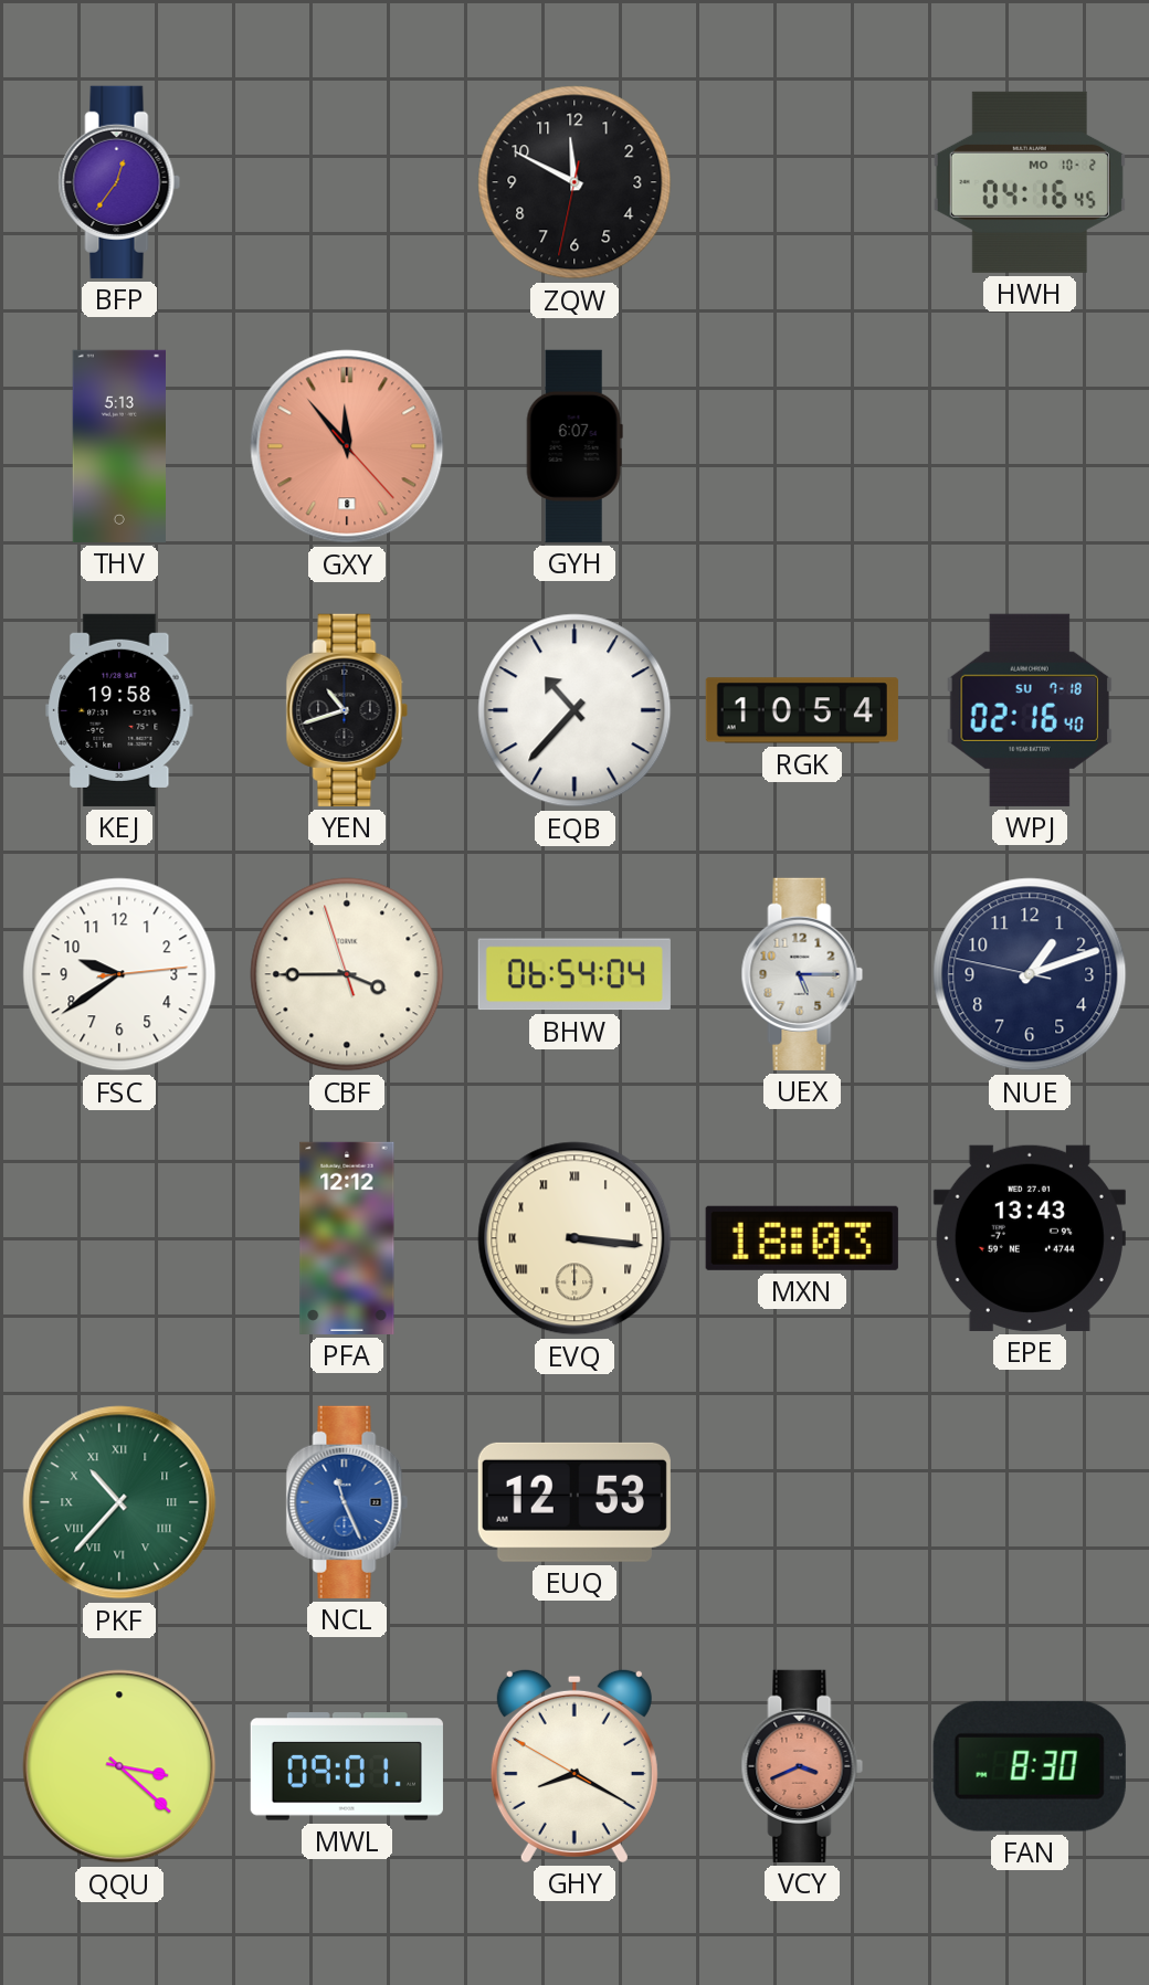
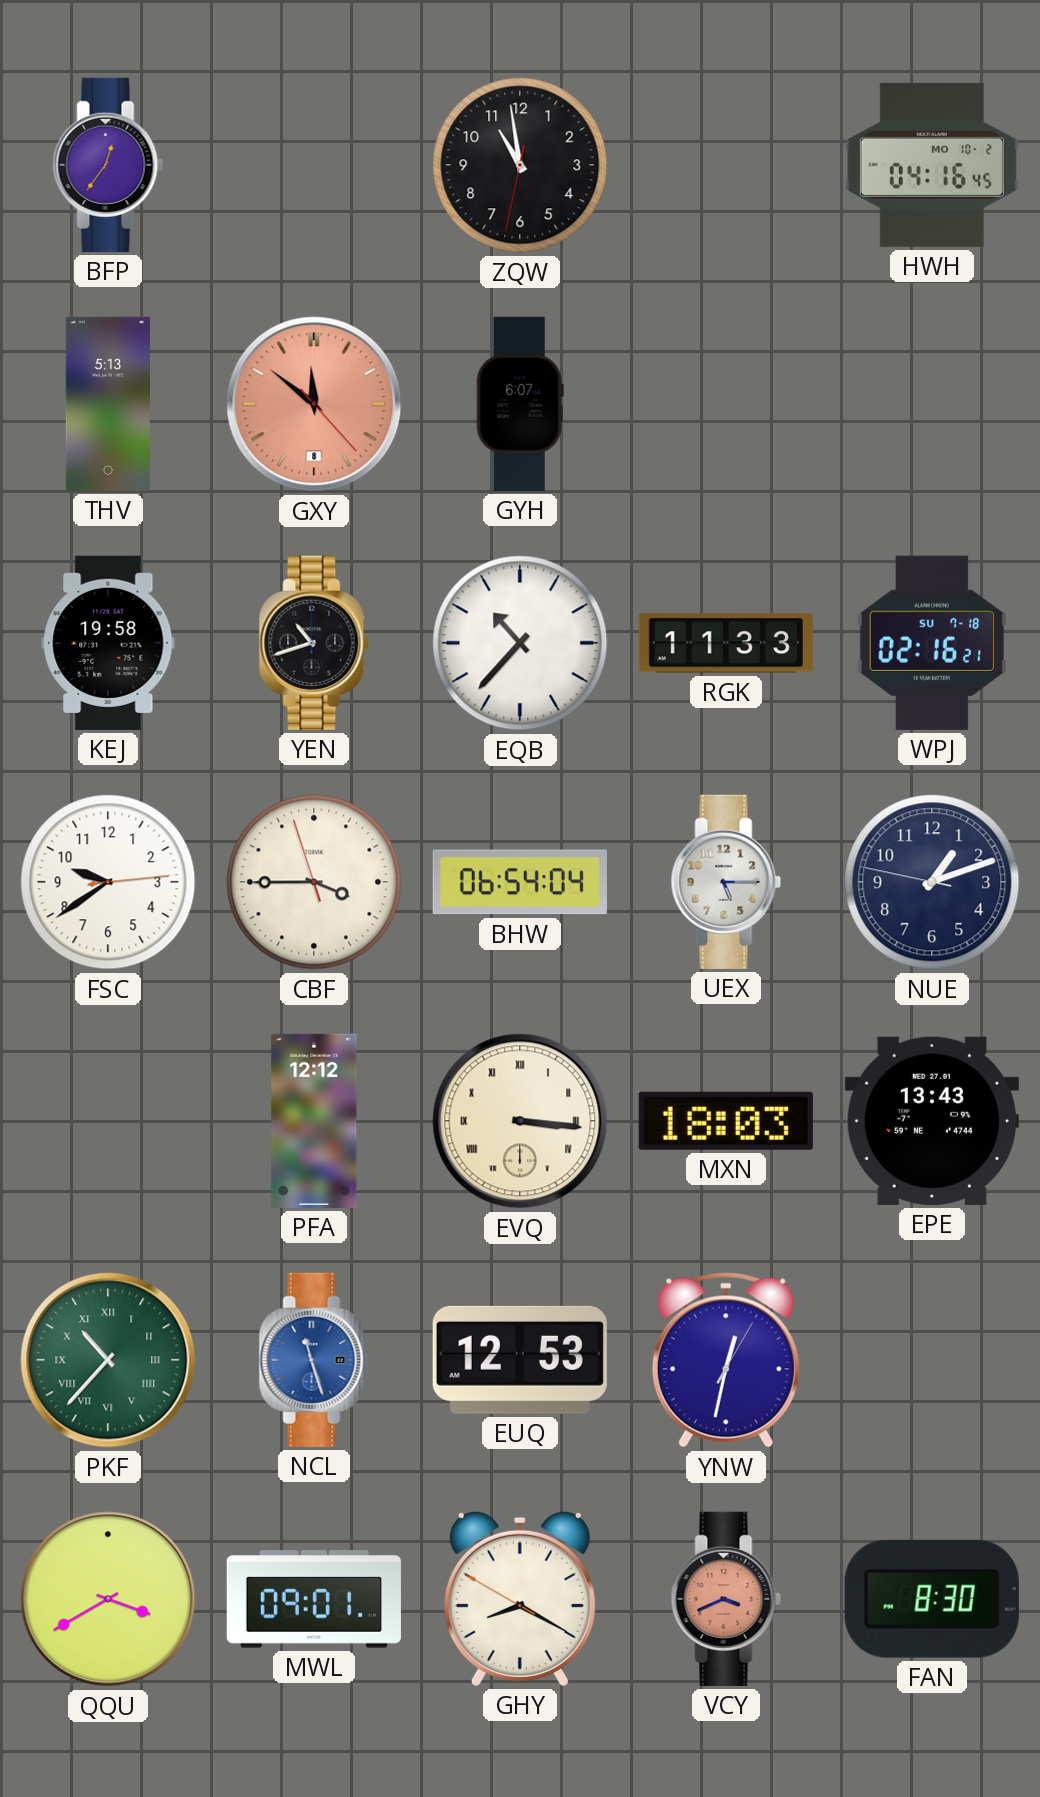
ZQW: 11:49 -> 10:58
GXY: 11:53 -> 11:51
RGK: 10:54 -> 11:33
WPJ: 02:16:40 -> 02:16:21
NCL: 11:26 -> 11:27
YNW: none -> 12:32
QQU: 3:22 -> 3:40
